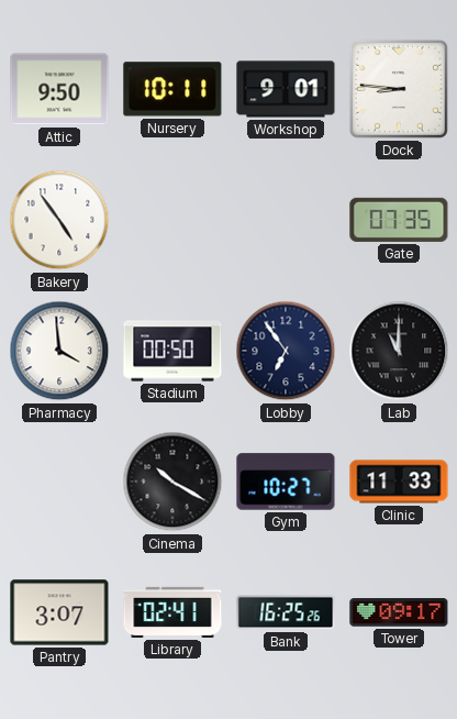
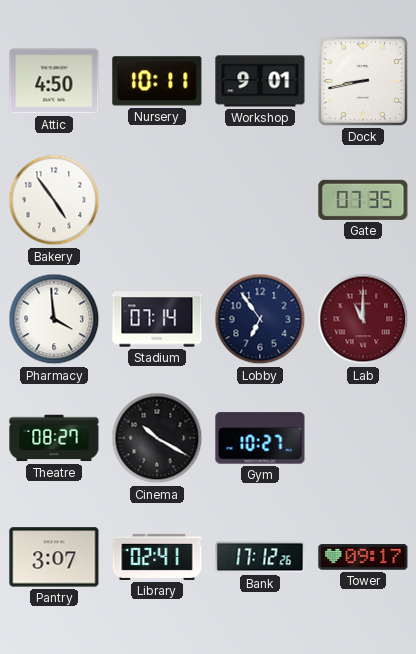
Attic: 9:50 -> 4:50
Dock: 8:46 -> 8:43
Stadium: 00:50 -> 07:14
Lab dial: black -> burgundy
Theatre: none -> 08:27
Clinic: 11:33 -> none
Bank: 16:25 -> 17:12
